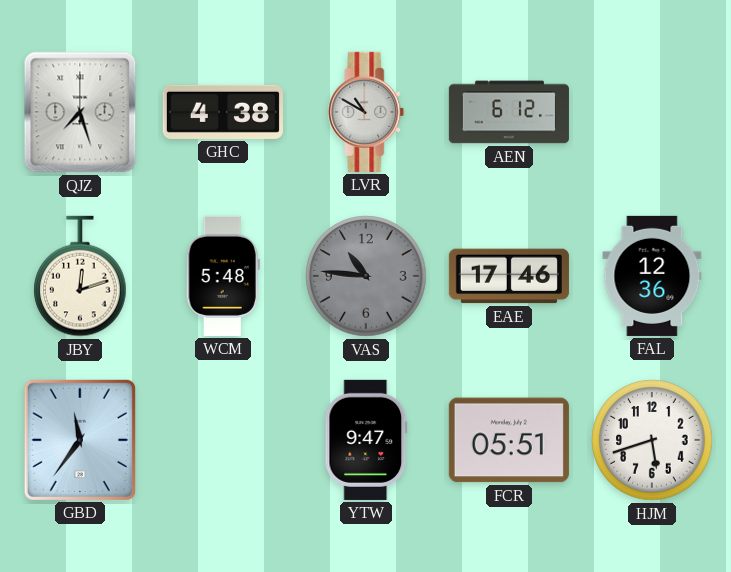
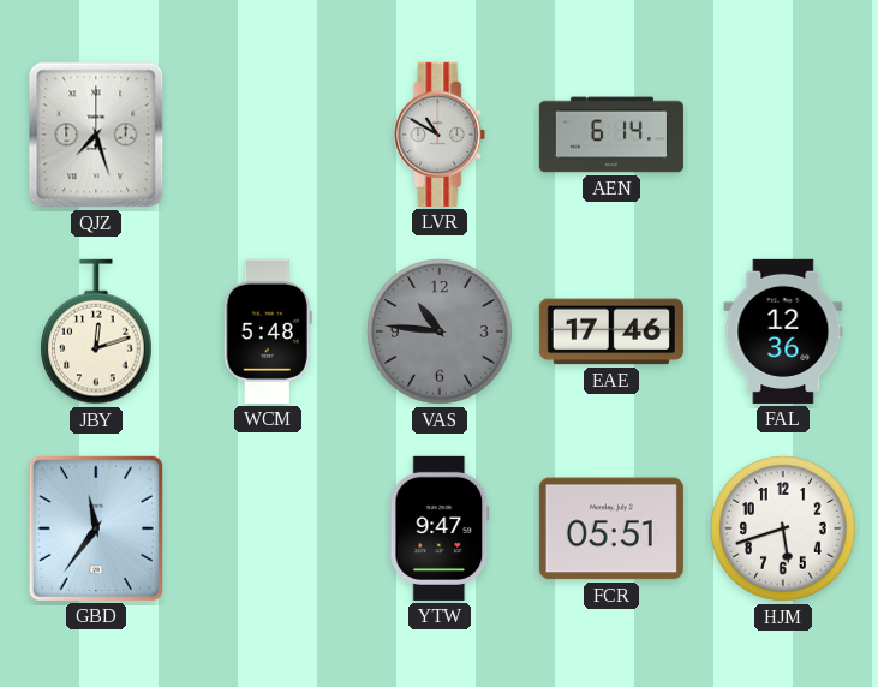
GHC: 4:38 -> none
AEN: 6:12 -> 6:14
